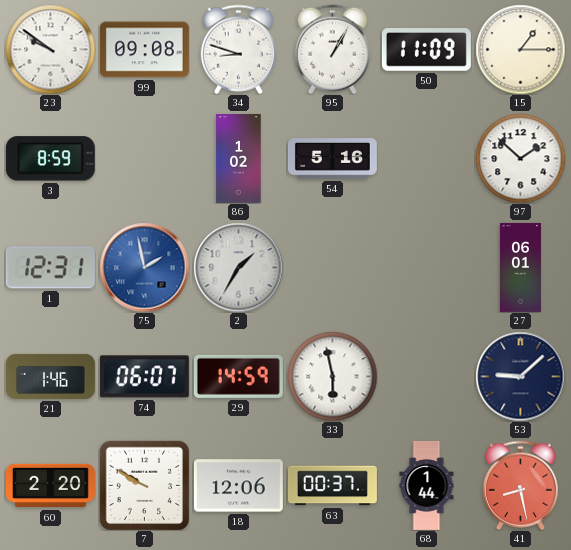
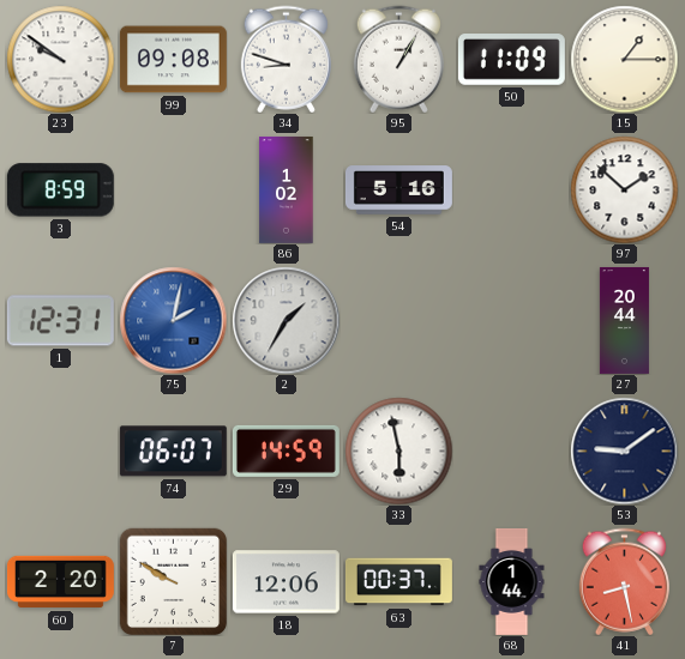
75: 1:58 -> 2:02
27: 06:01 -> 20:44
21: 1:46 -> none
53: 9:08 -> 9:09
